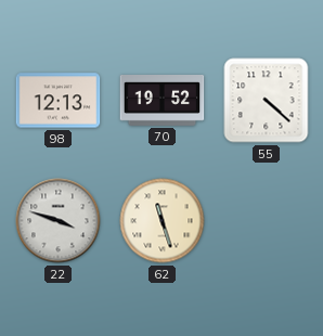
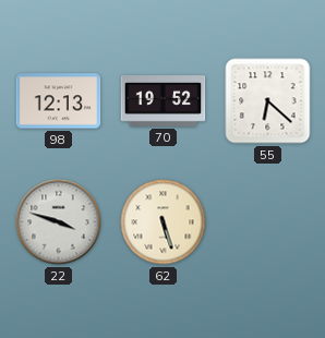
55: 4:22 -> 6:22
62: 11:27 -> 5:27
